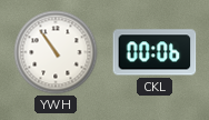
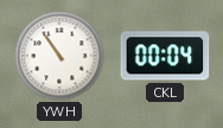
CKL: 00:06 -> 00:04
